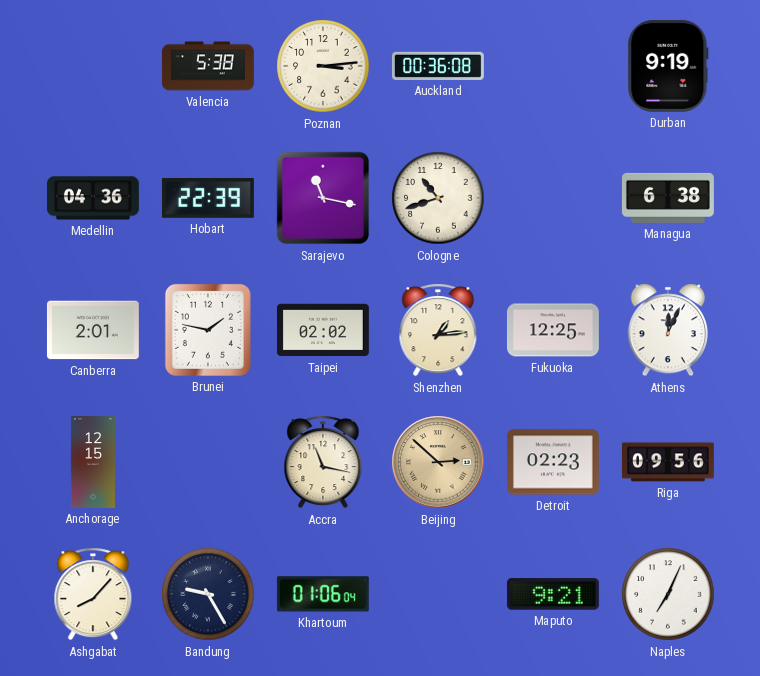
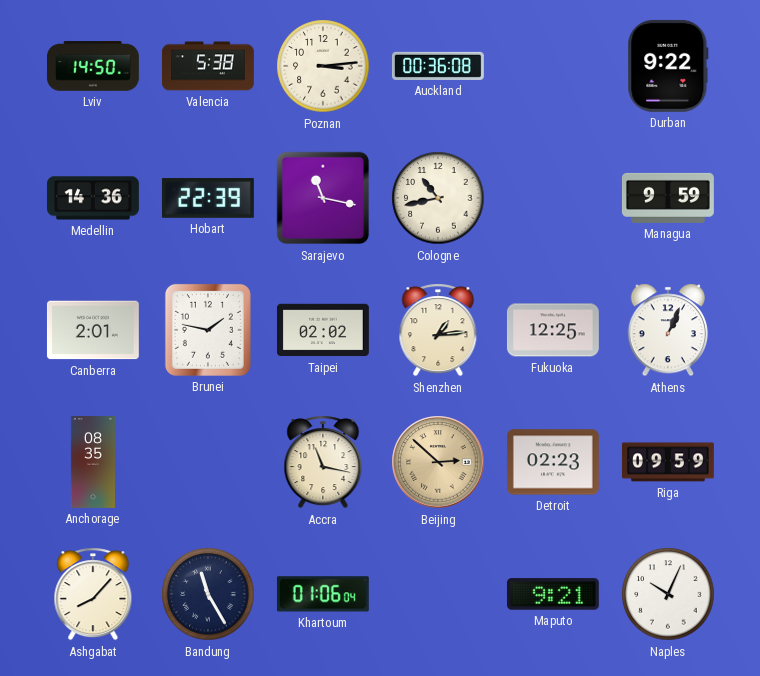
Lviv: none -> 14:50
Durban: 9:19 -> 9:22
Medellin: 04:36 -> 14:36
Cologne: 10:42 -> 10:43
Managua: 6:38 -> 9:59
Athens: 12:04 -> 1:04
Anchorage: 12:15 -> 08:35
Riga: 09:56 -> 09:59
Bandung: 9:25 -> 11:25
Naples: 7:04 -> 10:04
